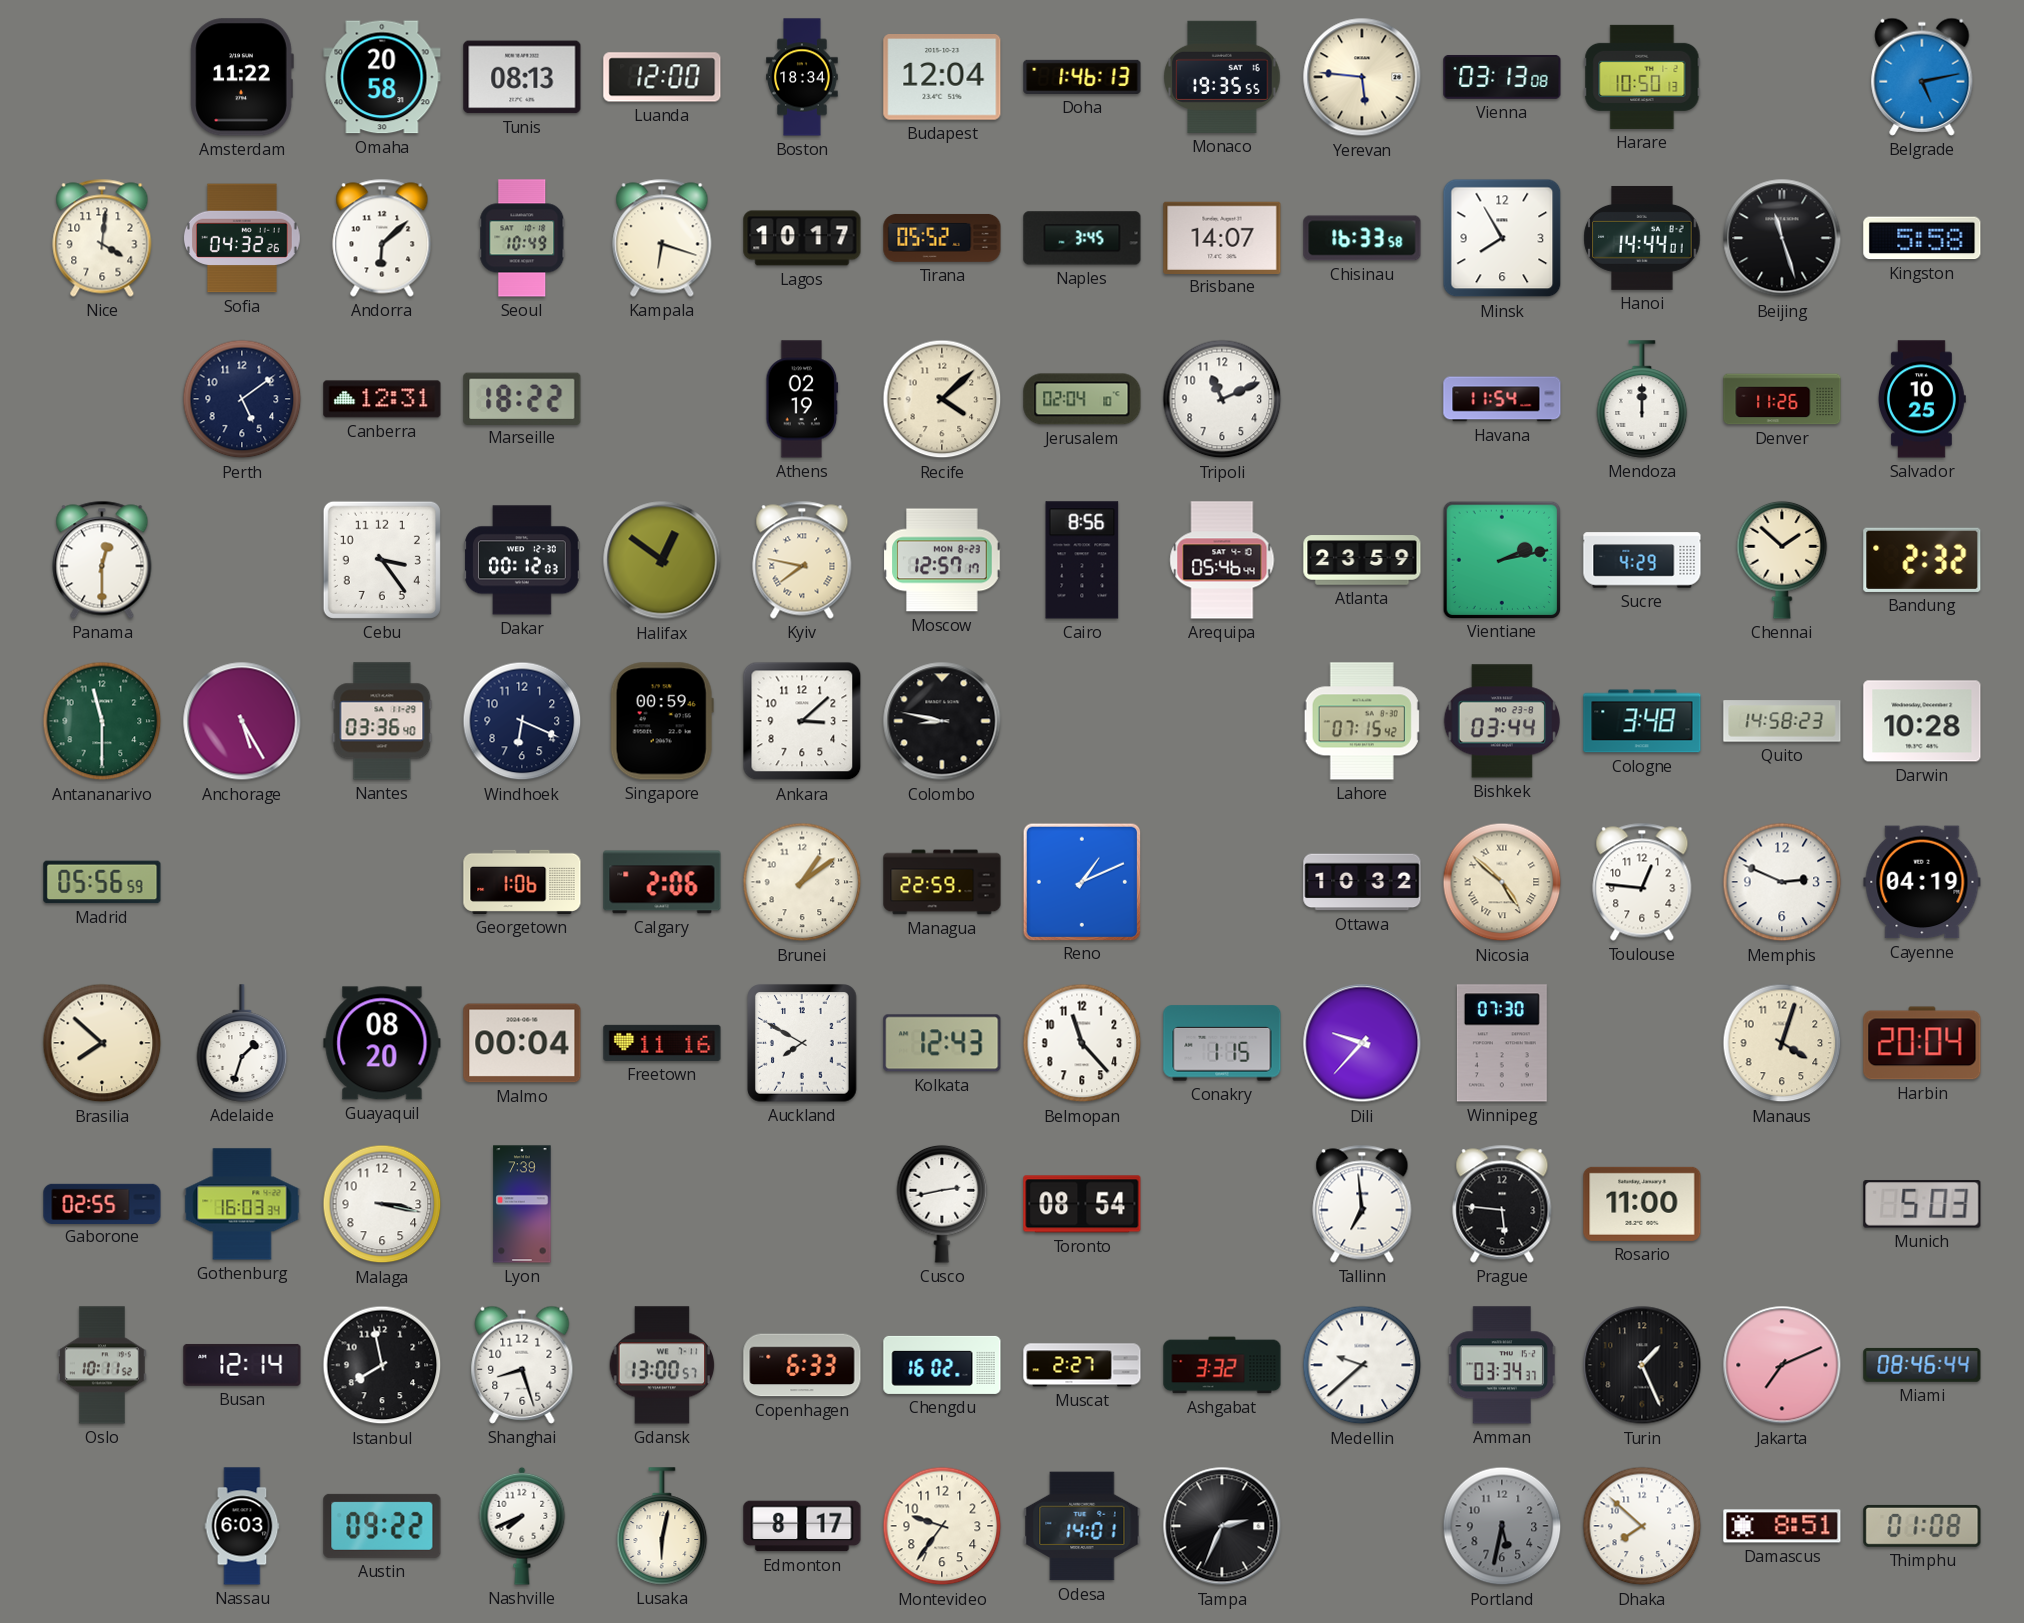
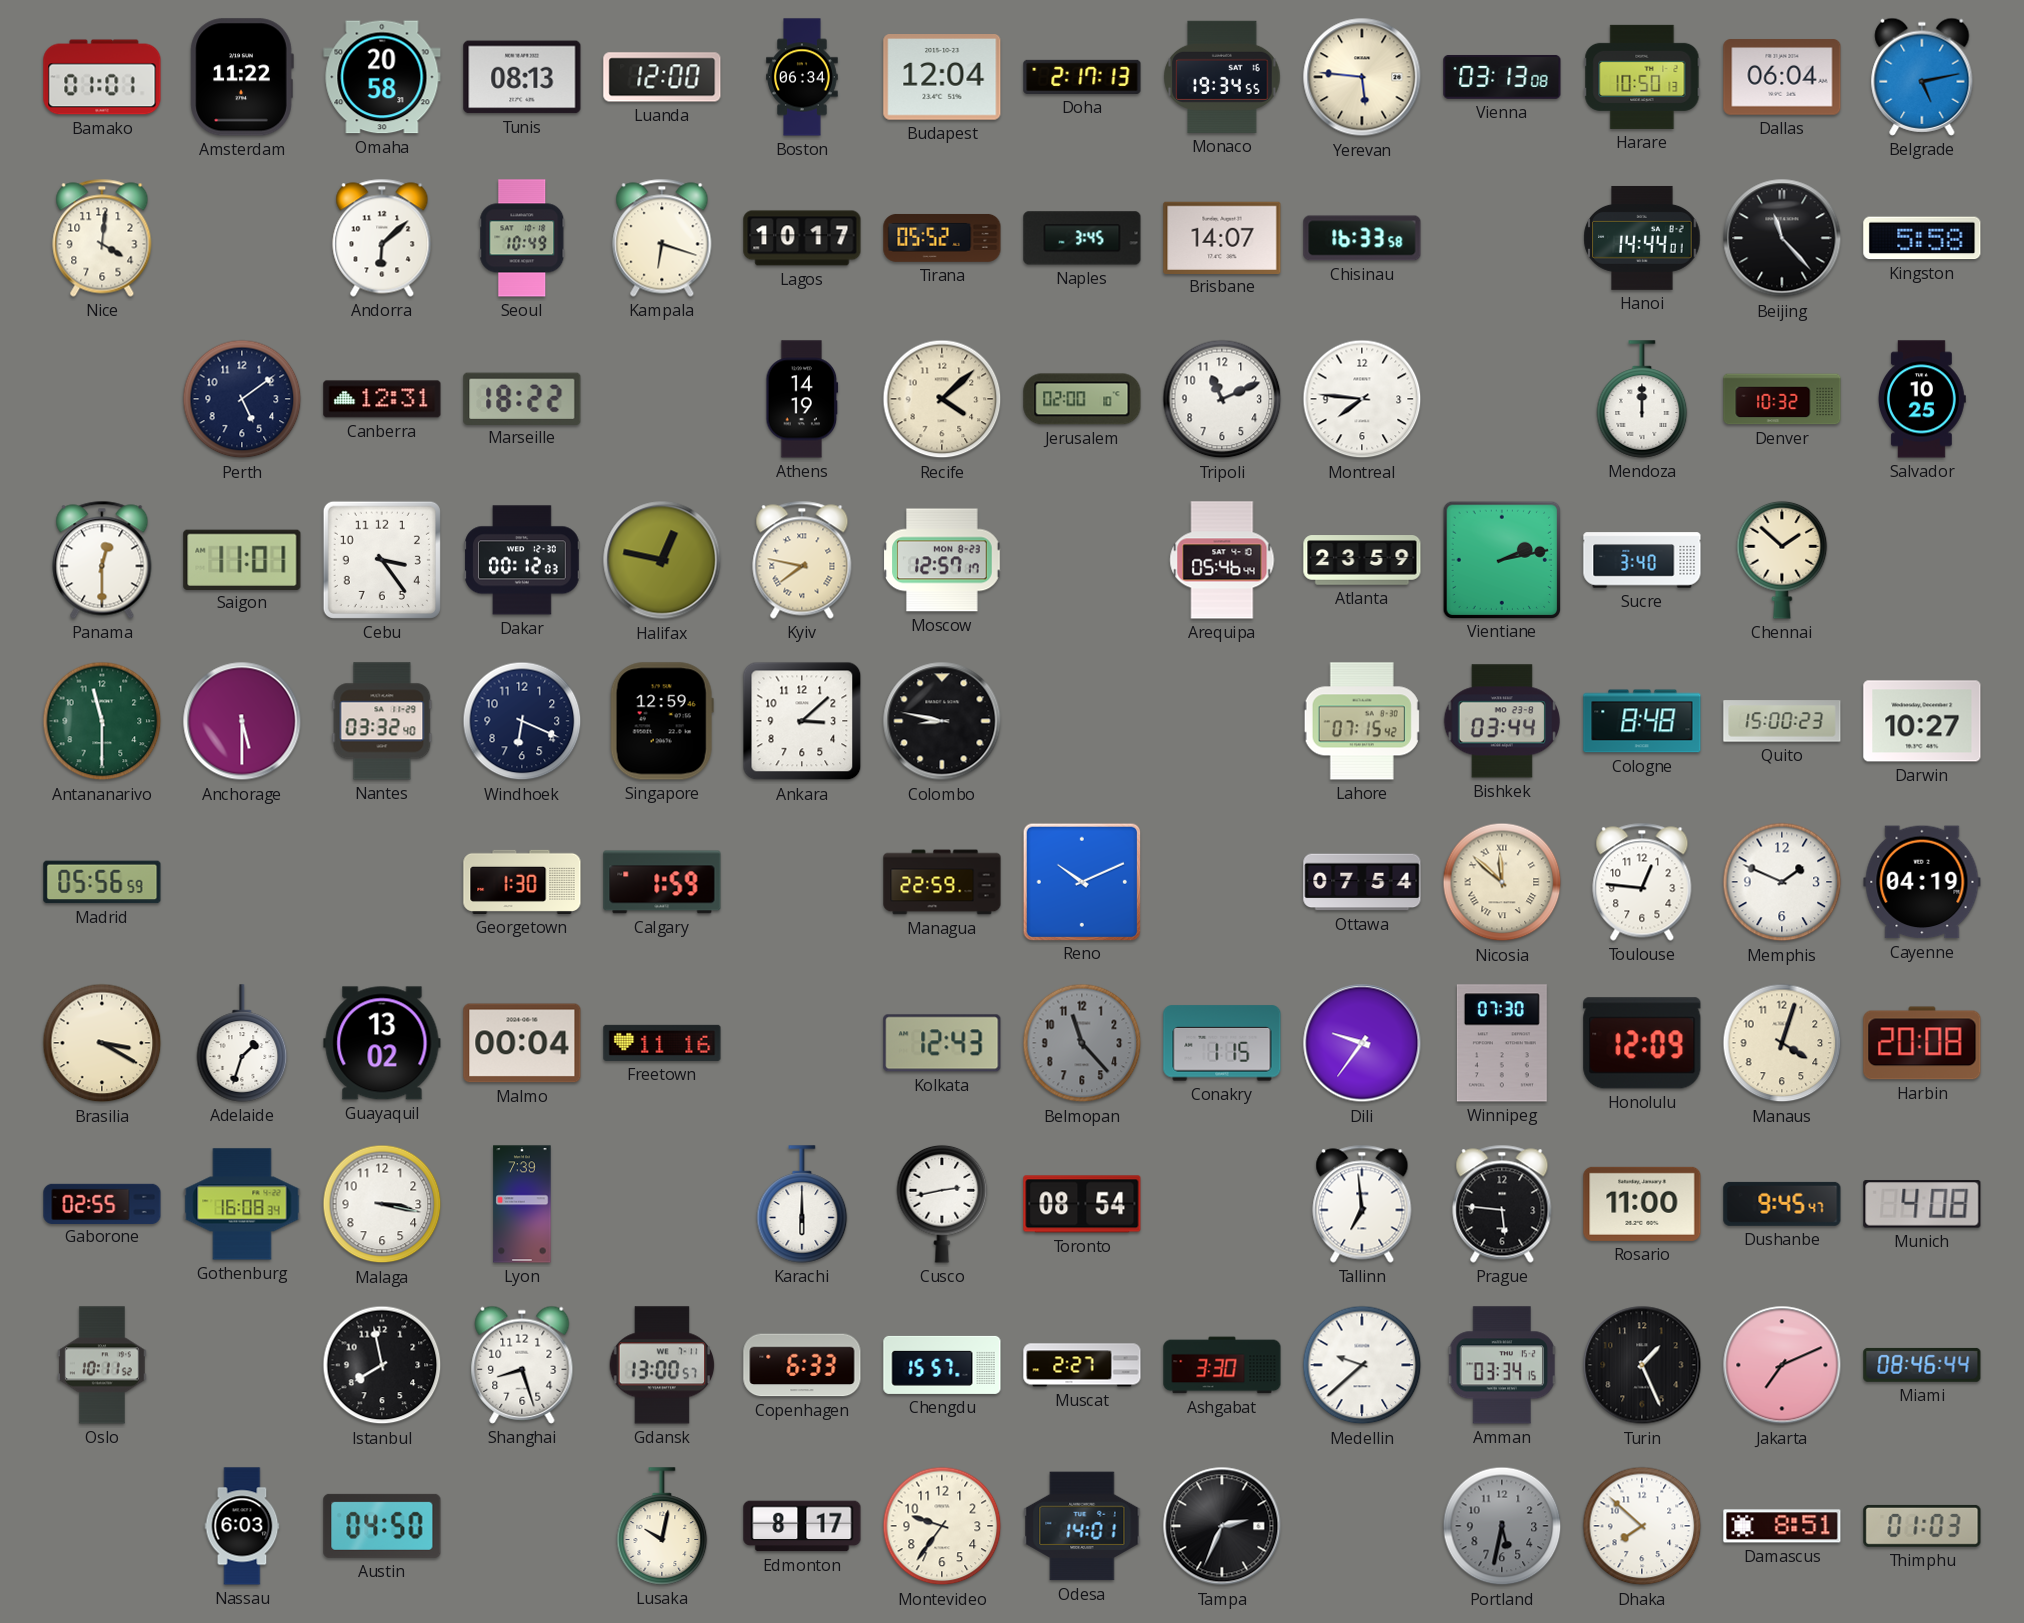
Bamako: none -> 01:01
Boston: 18:34 -> 06:34
Doha: 1:46 -> 2:17
Monaco: 19:35 -> 19:34
Dallas: none -> 06:04
Sofia: 04:32 -> none
Minsk: 7:55 -> none
Beijing: 11:27 -> 11:23
Athens: 02:19 -> 14:19
Jerusalem: 02:04 -> 02:00
Montreal: none -> 7:46
Havana: 11:54 -> none
Denver: 11:26 -> 10:32
Saigon: none -> 11:01
Halifax: 12:51 -> 12:47
Cairo: 8:56 -> none
Sucre: 4:29 -> 3:40
Bandung: 2:32 -> none
Anchorage: 5:25 -> 5:30
Nantes: 03:36 -> 03:32
Singapore: 00:59 -> 12:59
Cologne: 3:48 -> 8:48
Quito: 14:58 -> 15:00
Darwin: 10:28 -> 10:27
Georgetown: 1:06 -> 1:30
Calgary: 2:06 -> 1:59
Brunei: 1:09 -> none
Reno: 1:11 -> 10:11
Ottawa: 10:32 -> 07:54
Nicosia: 4:52 -> 11:52
Memphis: 2:49 -> 1:49
Brasilia: 7:52 -> 3:20
Guayaquil: 08:20 -> 13:02
Auckland: 7:50 -> none
Belmopan dial: white -> grey
Dili: 9:37 -> 9:36
Honolulu: none -> 12:09
Harbin: 20:04 -> 20:08
Gothenburg: 16:03 -> 16:08
Karachi: none -> 6:00
Dushanbe: none -> 9:45
Munich: 5:03 -> 4:08
Busan: 12:14 -> none
Chengdu: 16:02 -> 15:57
Ashgabat: 3:32 -> 3:30
Amman: 03:34:37 -> 03:34:15
Austin: 09:22 -> 04:50
Nashville: 7:41 -> none
Lusaka: 6:02 -> 10:02
Thimphu: 01:08 -> 01:03
